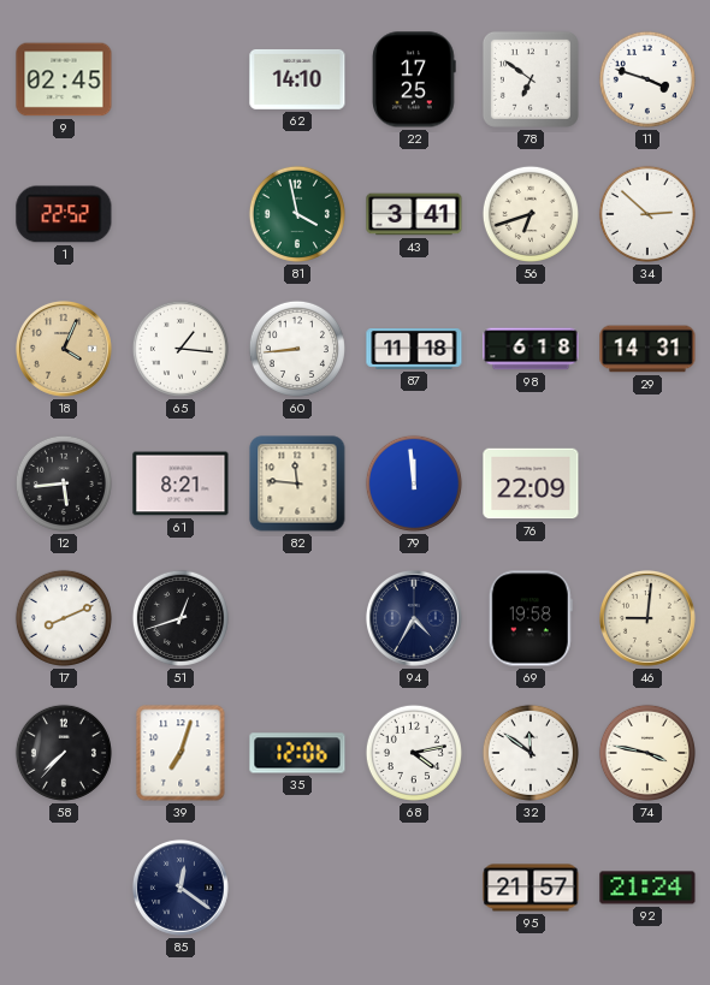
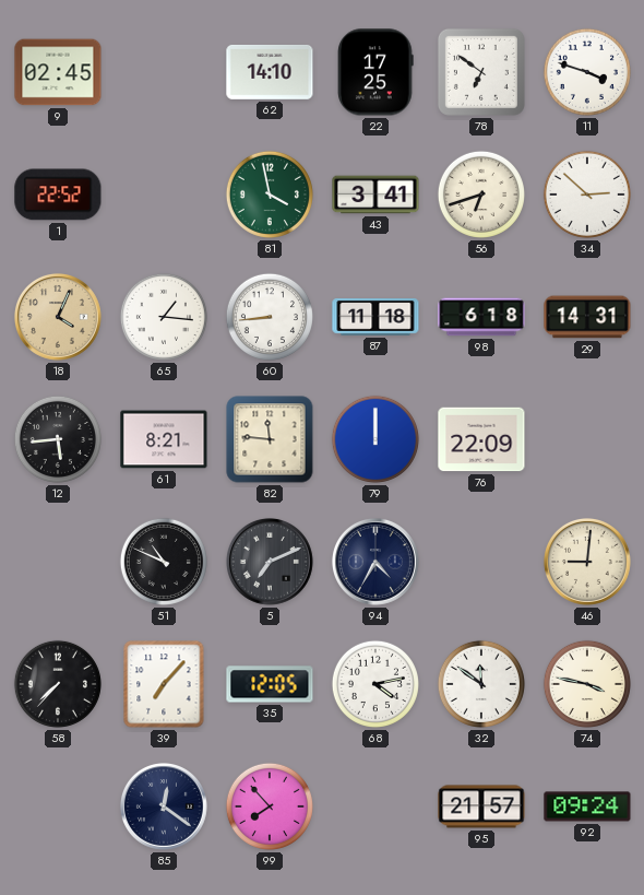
79: 11:59 -> 12:00
17: 8:11 -> none
51: 12:42 -> 10:49
5: none -> 7:11
69: 19:58 -> none
39: 7:03 -> 7:07
35: 12:06 -> 12:05
99: none -> 7:53
92: 21:24 -> 09:24
